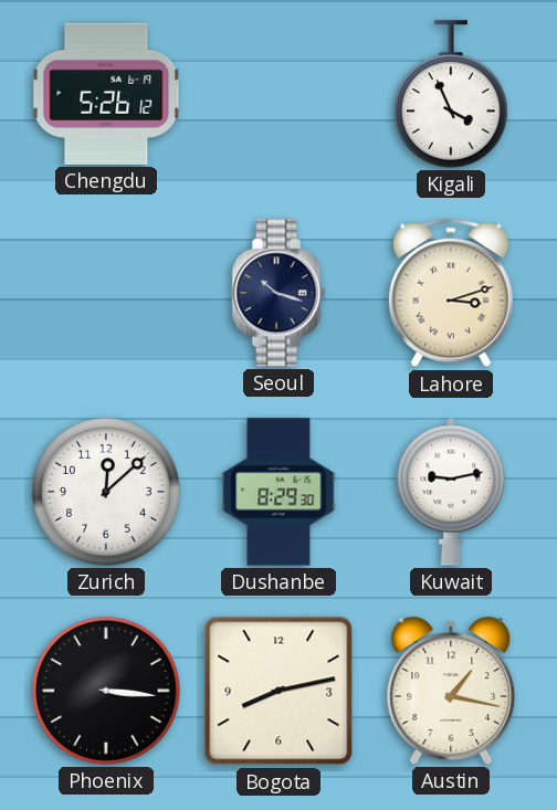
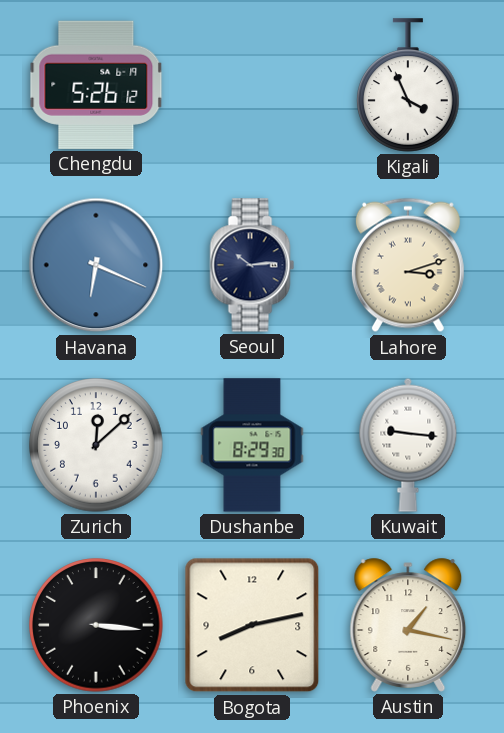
Havana: none -> 6:19
Seoul: 10:18 -> 10:14
Kuwait: 9:13 -> 9:16
